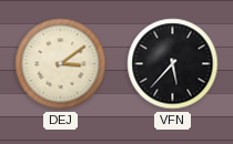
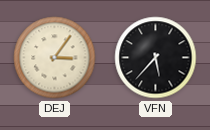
DEJ: 3:09 -> 3:06
